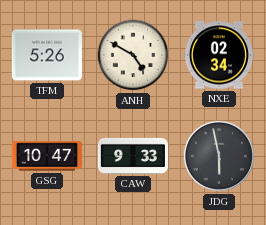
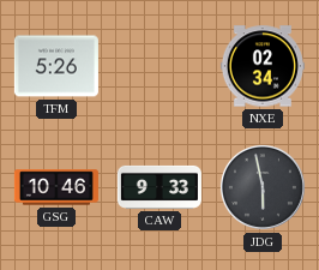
ANH: 4:50 -> none
GSG: 10:47 -> 10:46
